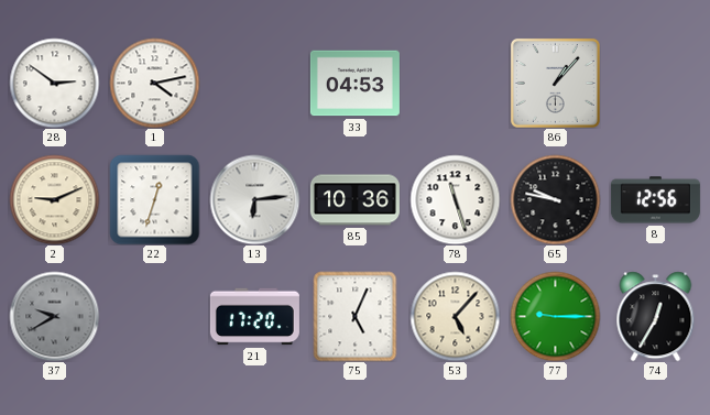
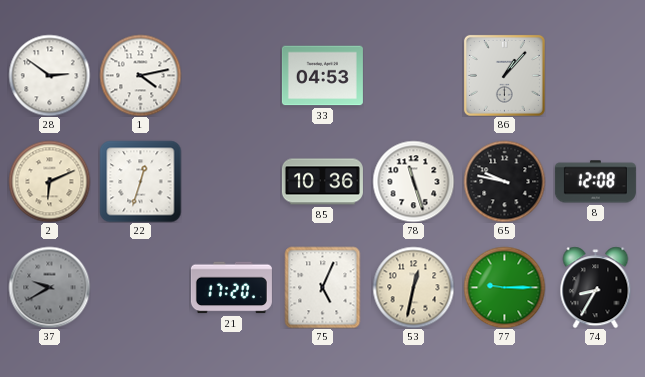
2: 9:11 -> 6:11
13: 6:14 -> none
8: 12:56 -> 12:08
53: 5:07 -> 12:32
74: 12:35 -> 8:35
